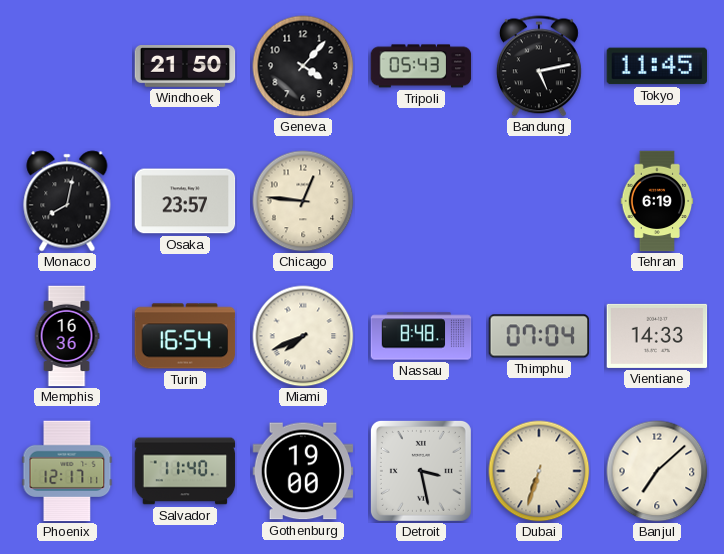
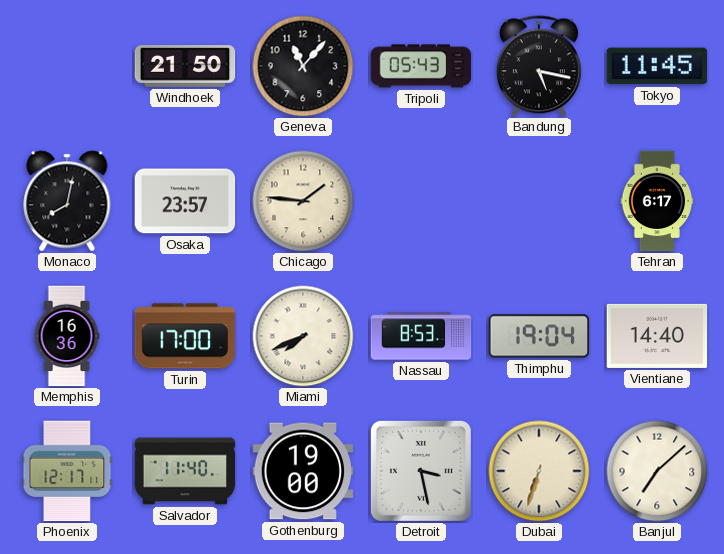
Geneva: 4:07 -> 11:07
Bandung: 5:13 -> 5:17
Chicago: 12:46 -> 1:46
Tehran: 6:19 -> 6:17
Turin: 16:54 -> 17:00
Nassau: 8:48 -> 8:53
Thimphu: 07:04 -> 19:04
Vientiane: 14:33 -> 14:40
